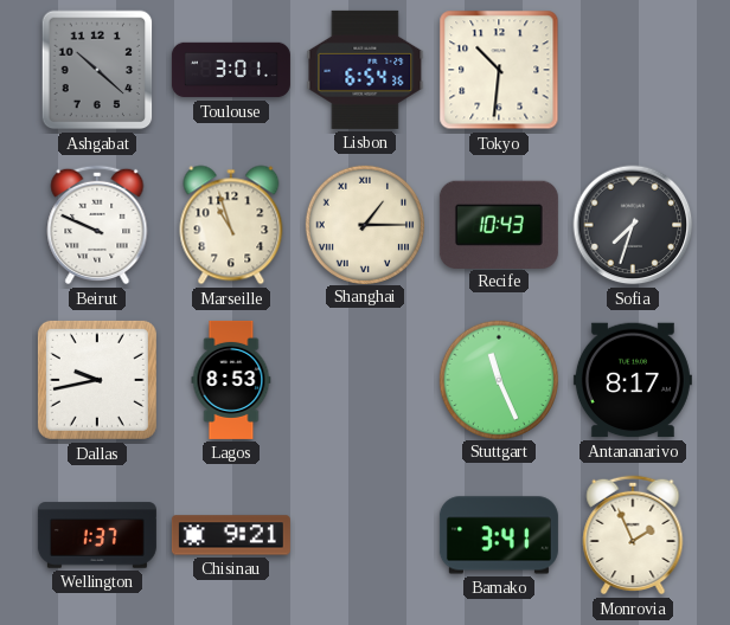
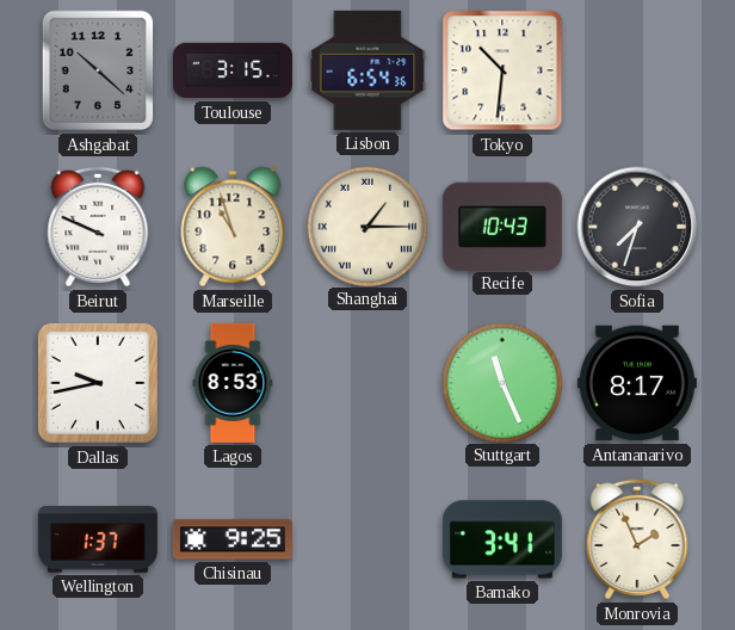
Toulouse: 3:01 -> 3:15
Chisinau: 9:21 -> 9:25
